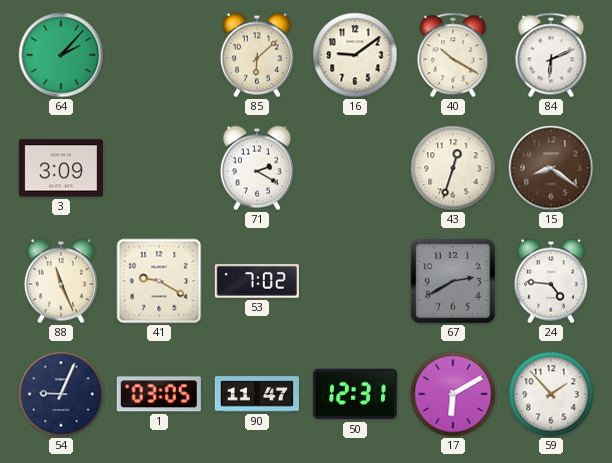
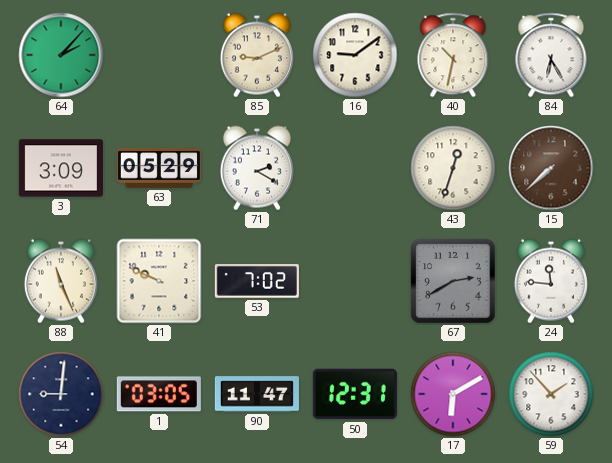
85: 6:08 -> 9:11
40: 10:20 -> 10:32
84: 6:11 -> 6:25
63: none -> 05:29
15: 8:21 -> 7:38
41: 9:20 -> 9:49
24: 4:46 -> 11:46
54: 9:04 -> 9:01
